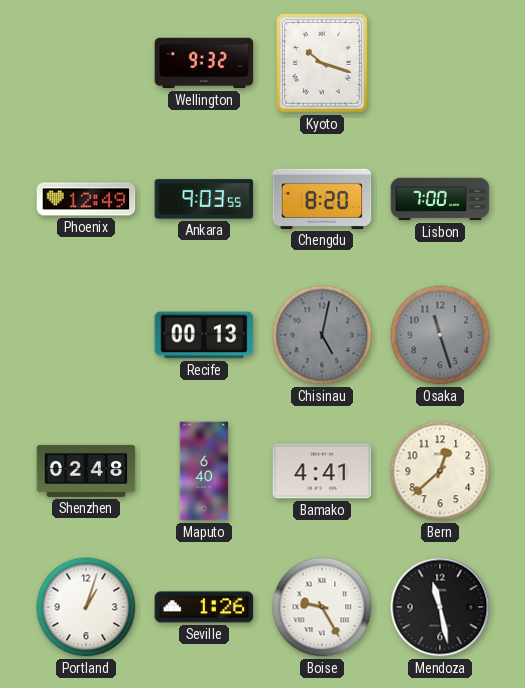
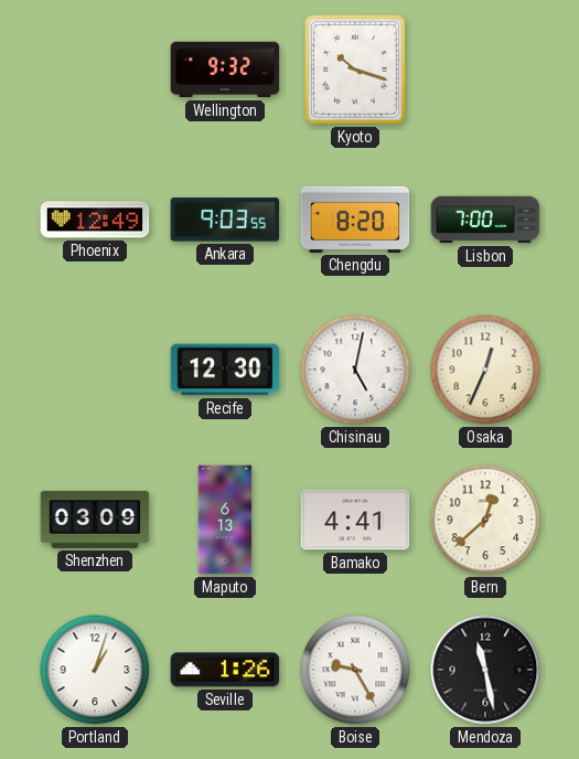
Recife: 00:13 -> 12:30
Chisinau dial: grey -> white
Osaka: 11:27 -> 12:34
Osaka dial: grey -> cream
Shenzhen: 02:48 -> 03:09
Maputo: 6:40 -> 6:13
